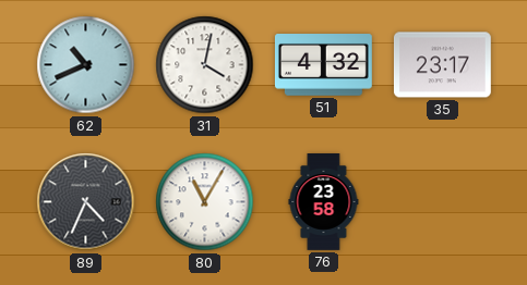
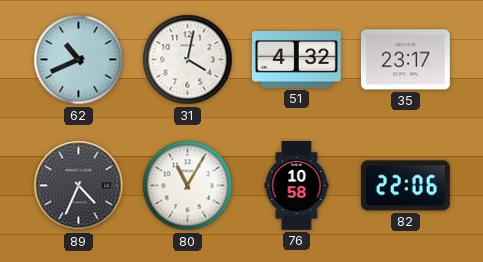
76: 23:58 -> 10:58
82: none -> 22:06
